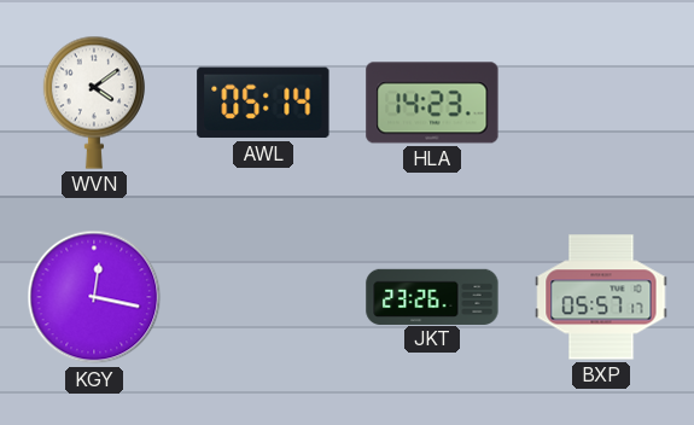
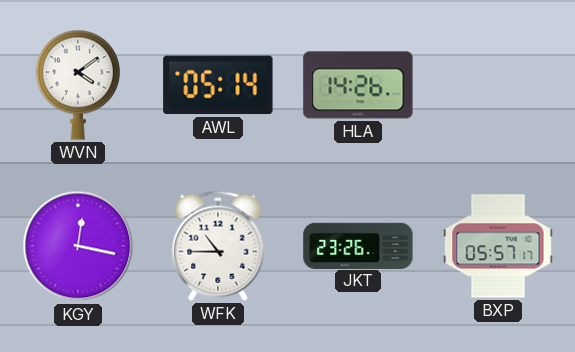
HLA: 14:23 -> 14:26
WFK: none -> 10:45
